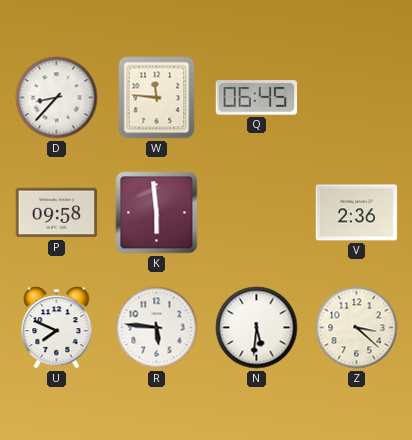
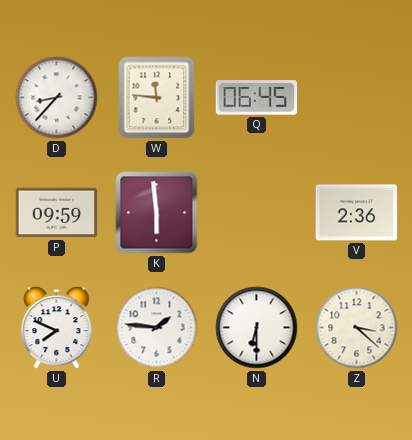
P: 09:58 -> 09:59
R: 5:46 -> 1:46
N: 5:31 -> 6:30
